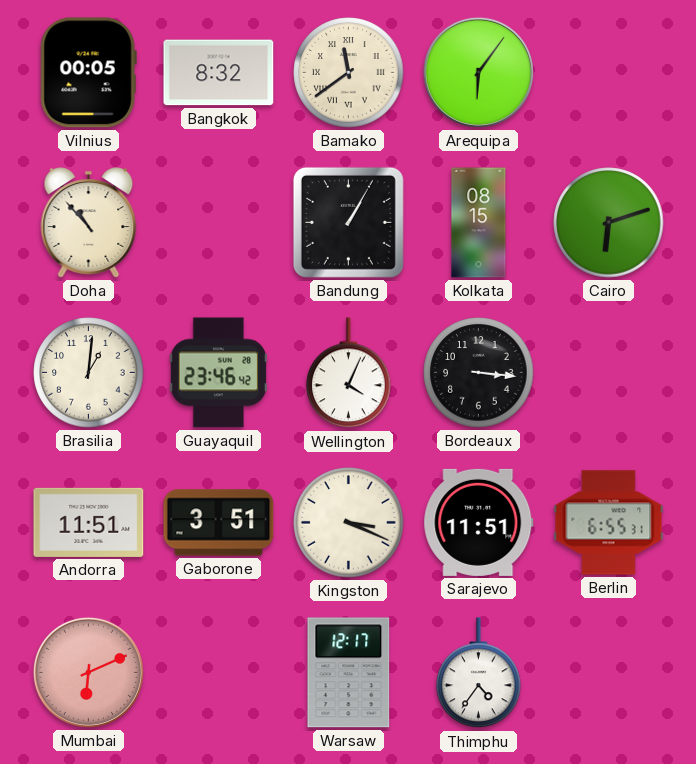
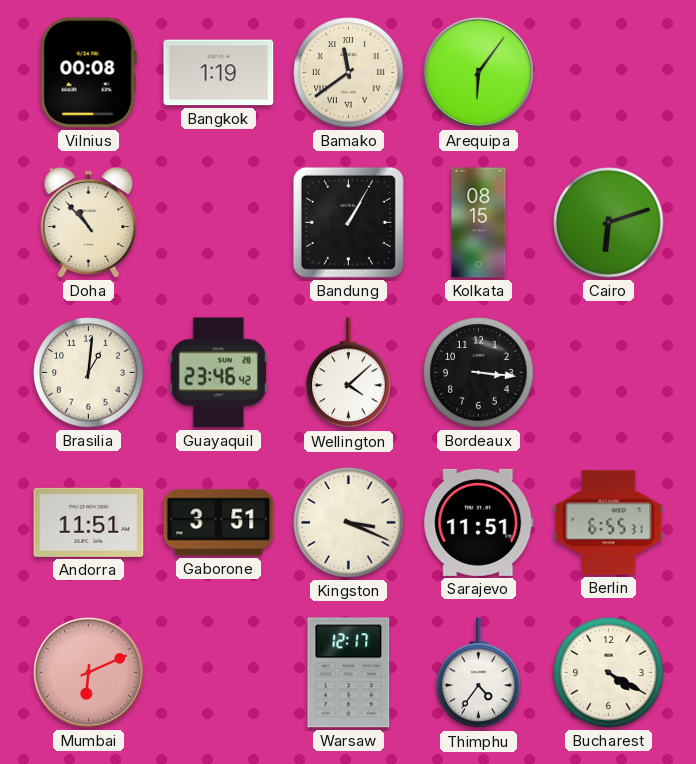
Vilnius: 00:05 -> 00:08
Bangkok: 8:32 -> 1:19
Wellington: 4:04 -> 4:08
Bucharest: none -> 4:20
